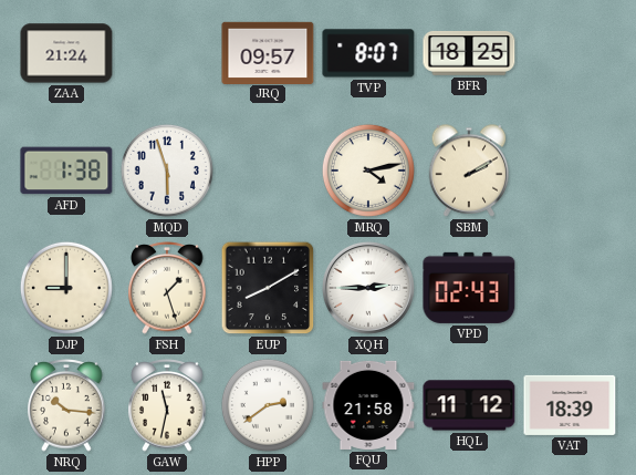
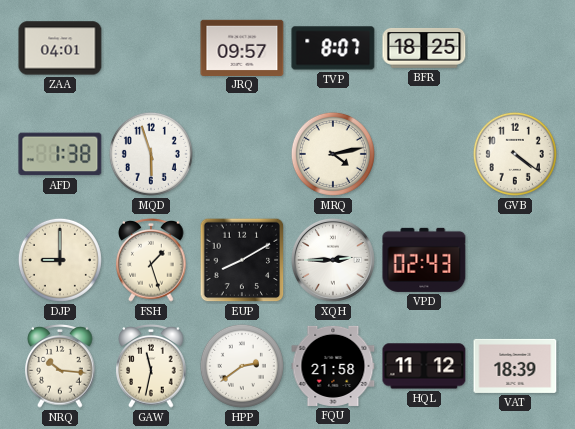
ZAA: 21:24 -> 04:01
SBM: 2:10 -> none
GVB: none -> 4:21
